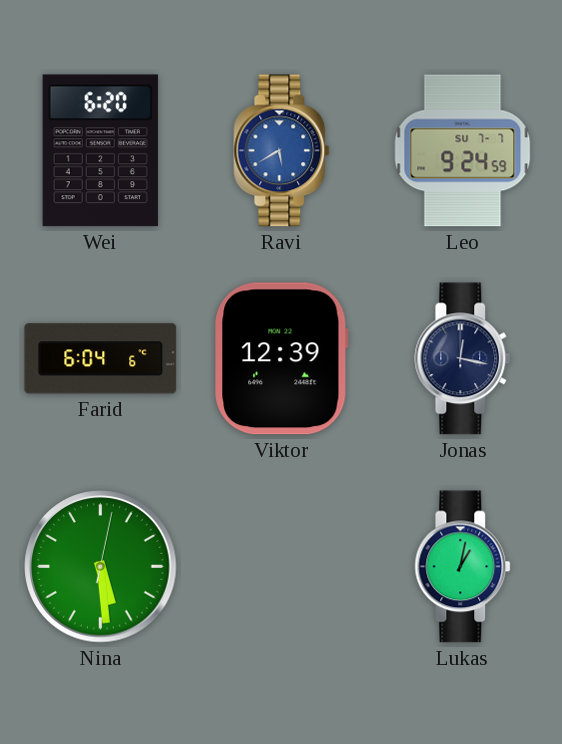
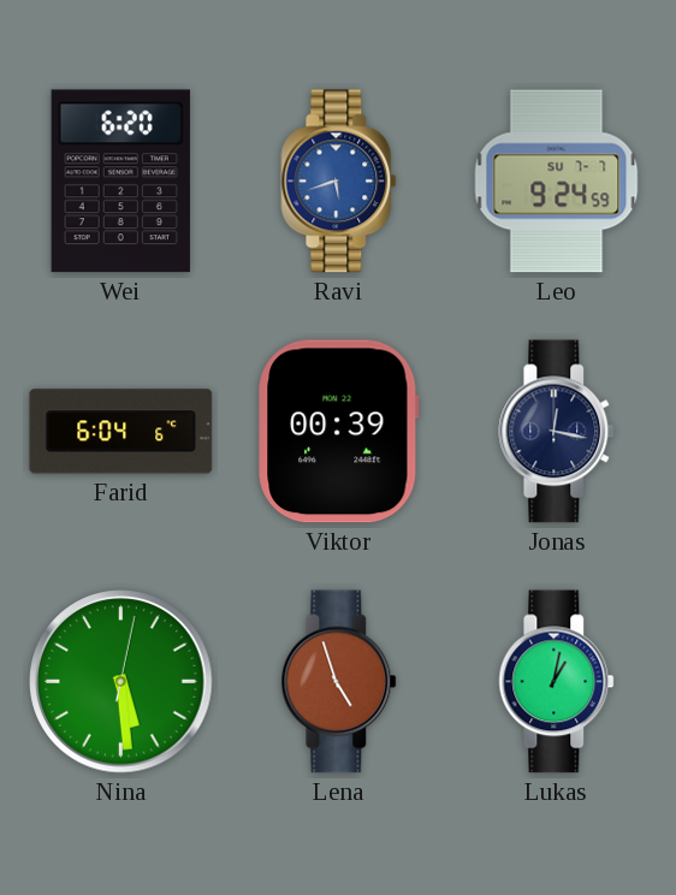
Ravi: 5:40 -> 5:42
Viktor: 12:39 -> 00:39
Lena: none -> 4:57
